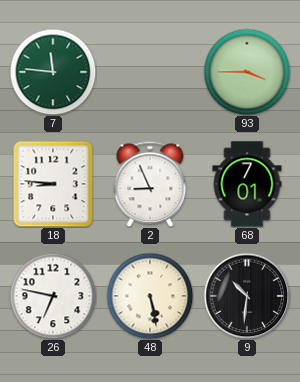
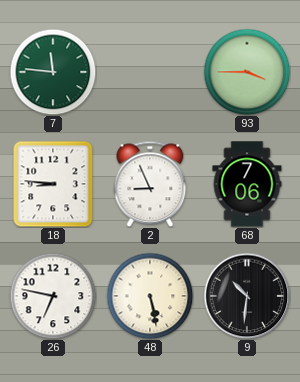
68: 7:01 -> 7:06
